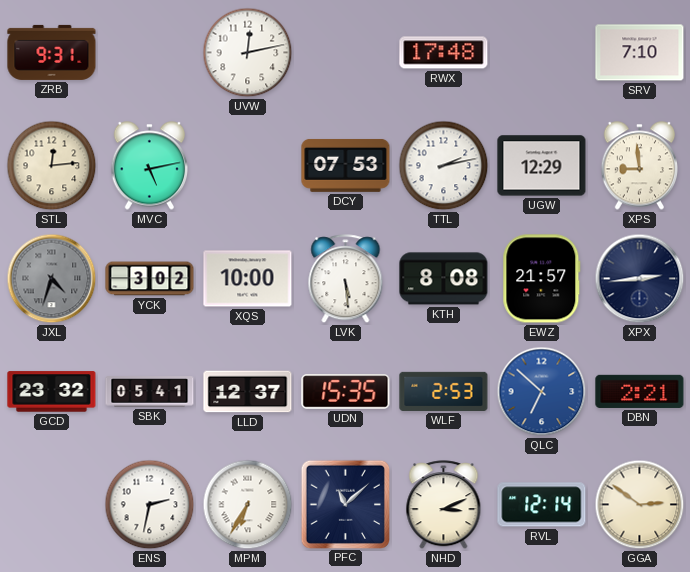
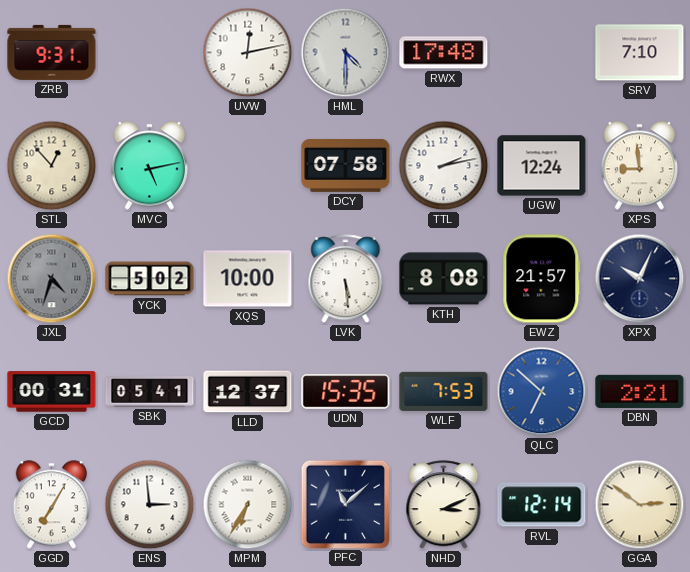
HML: none -> 4:30
STL: 12:14 -> 12:53
DCY: 07:53 -> 07:58
UGW: 12:29 -> 12:24
YCK: 3:02 -> 5:02
XPX: 2:44 -> 10:04
GCD: 23:32 -> 00:31
WLF: 2:53 -> 7:53
GGD: none -> 7:05
ENS: 2:32 -> 2:59
